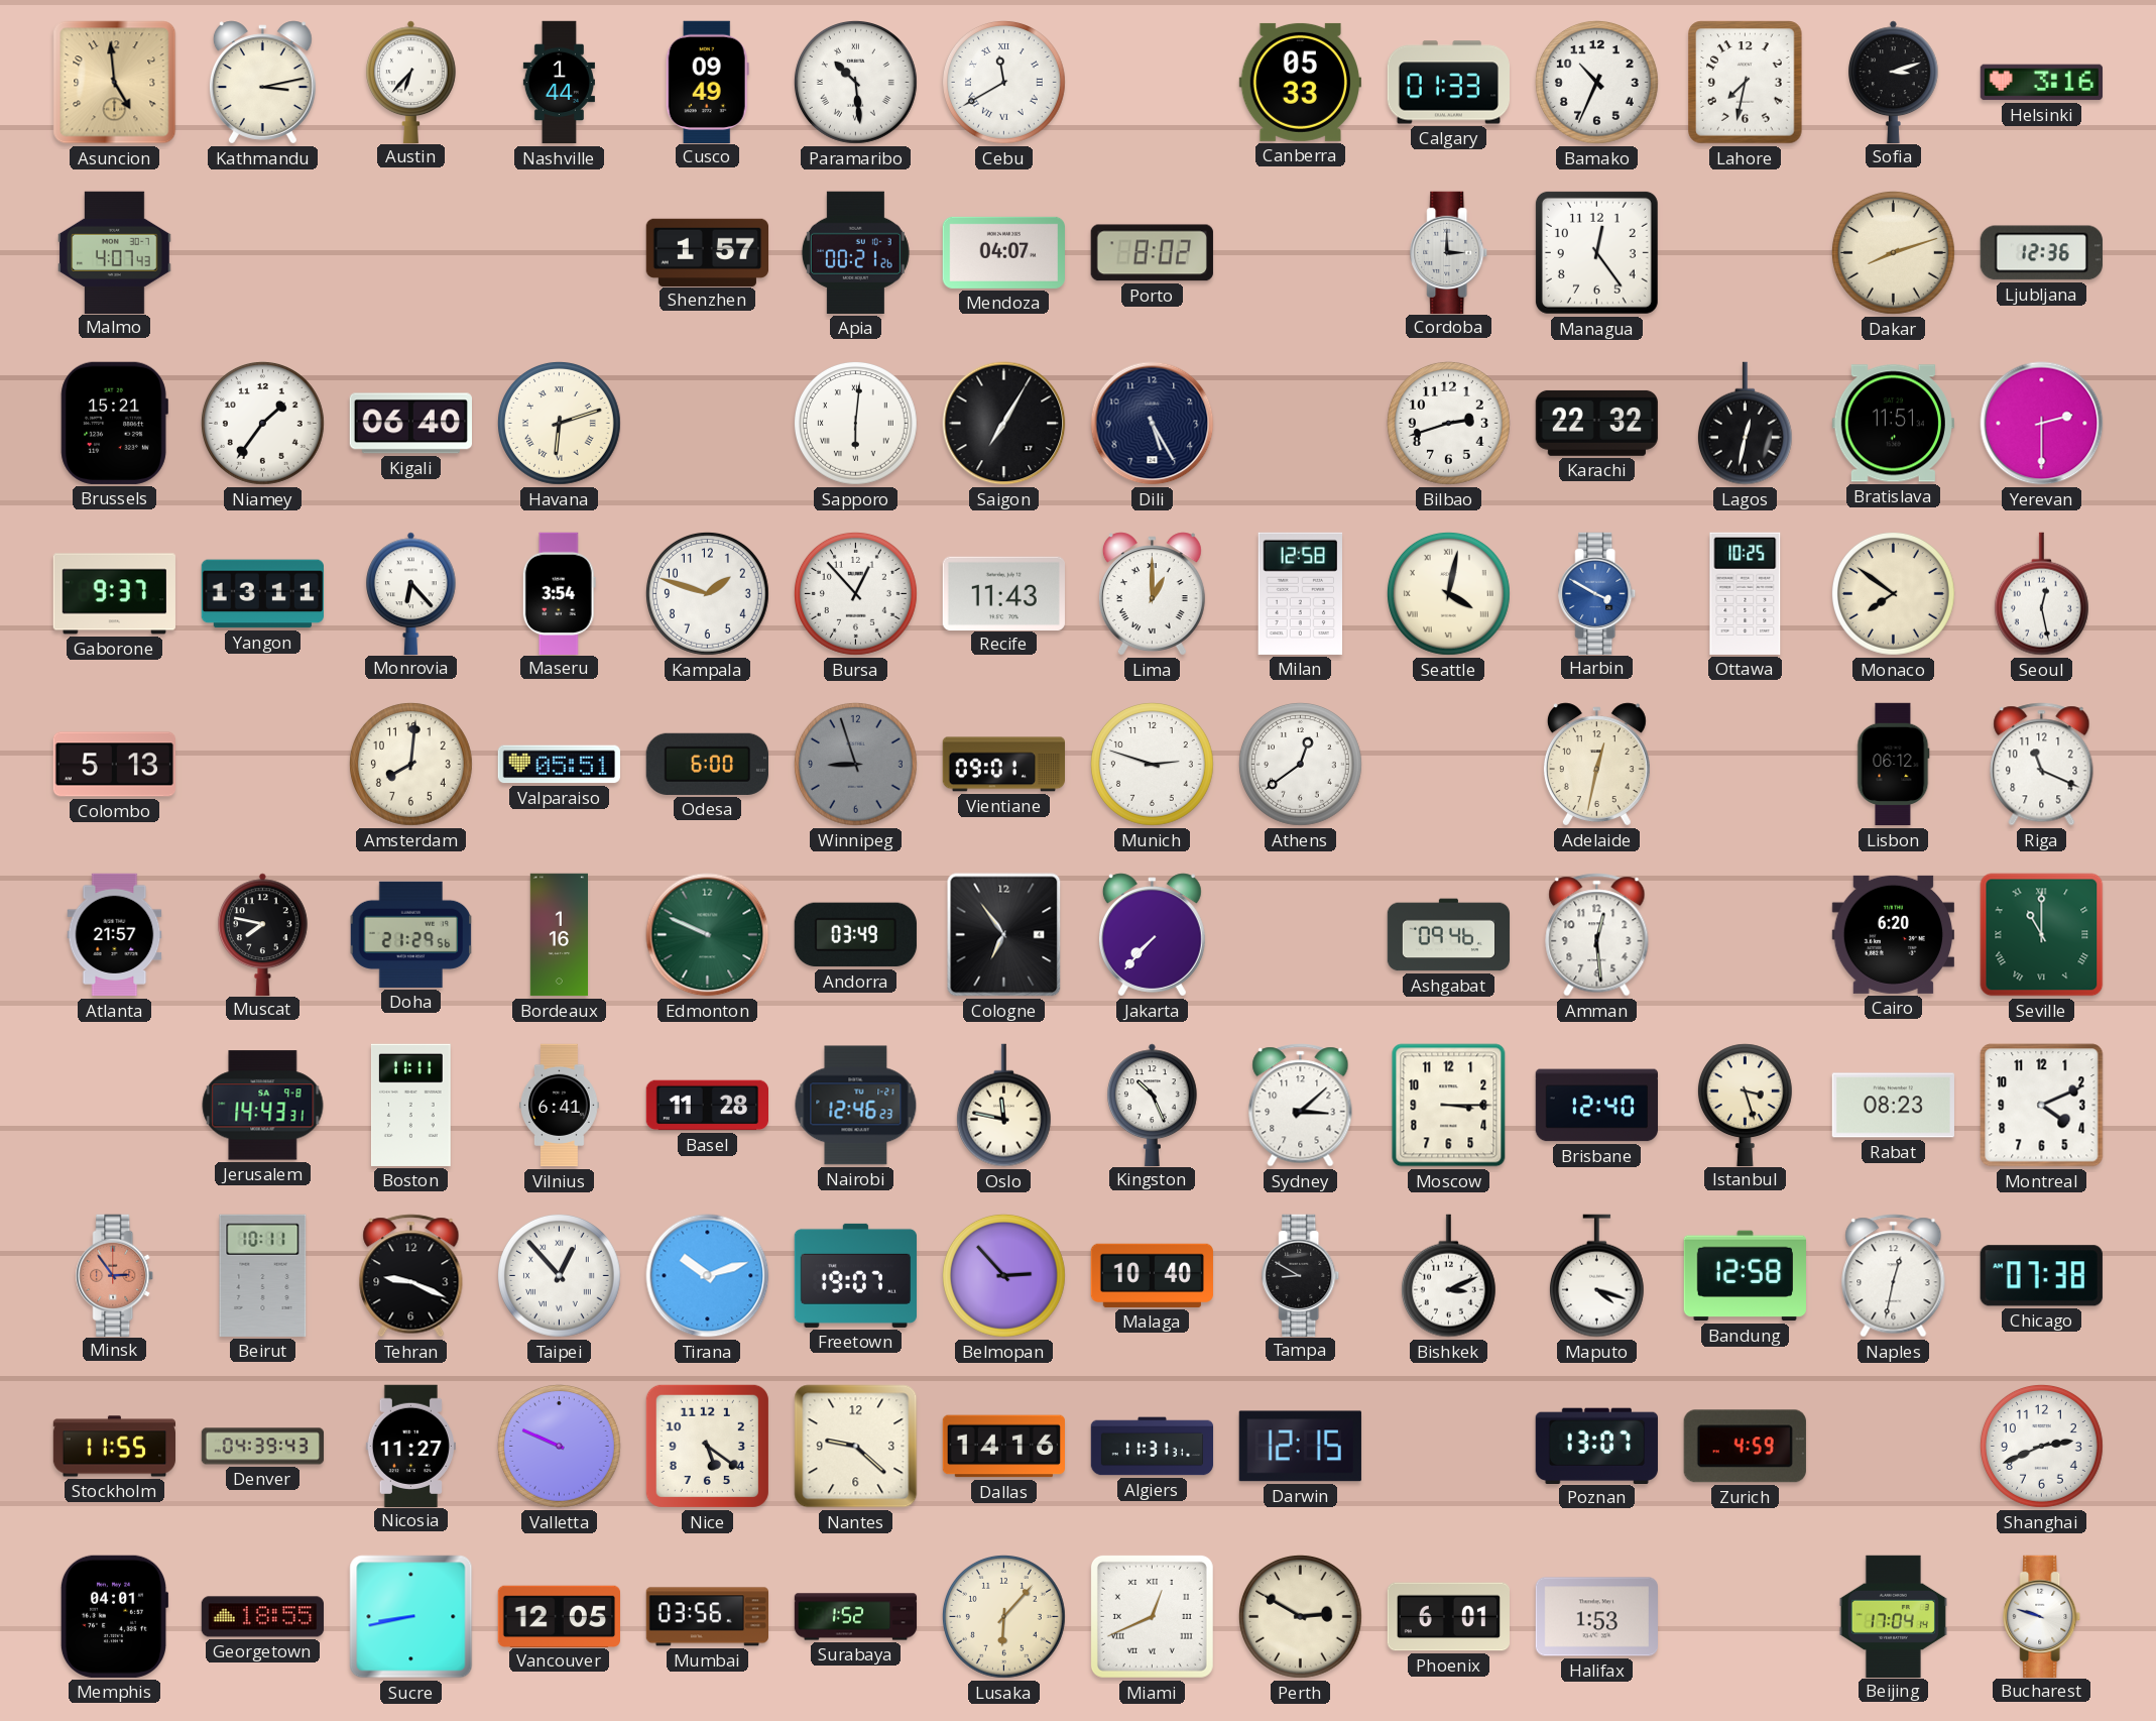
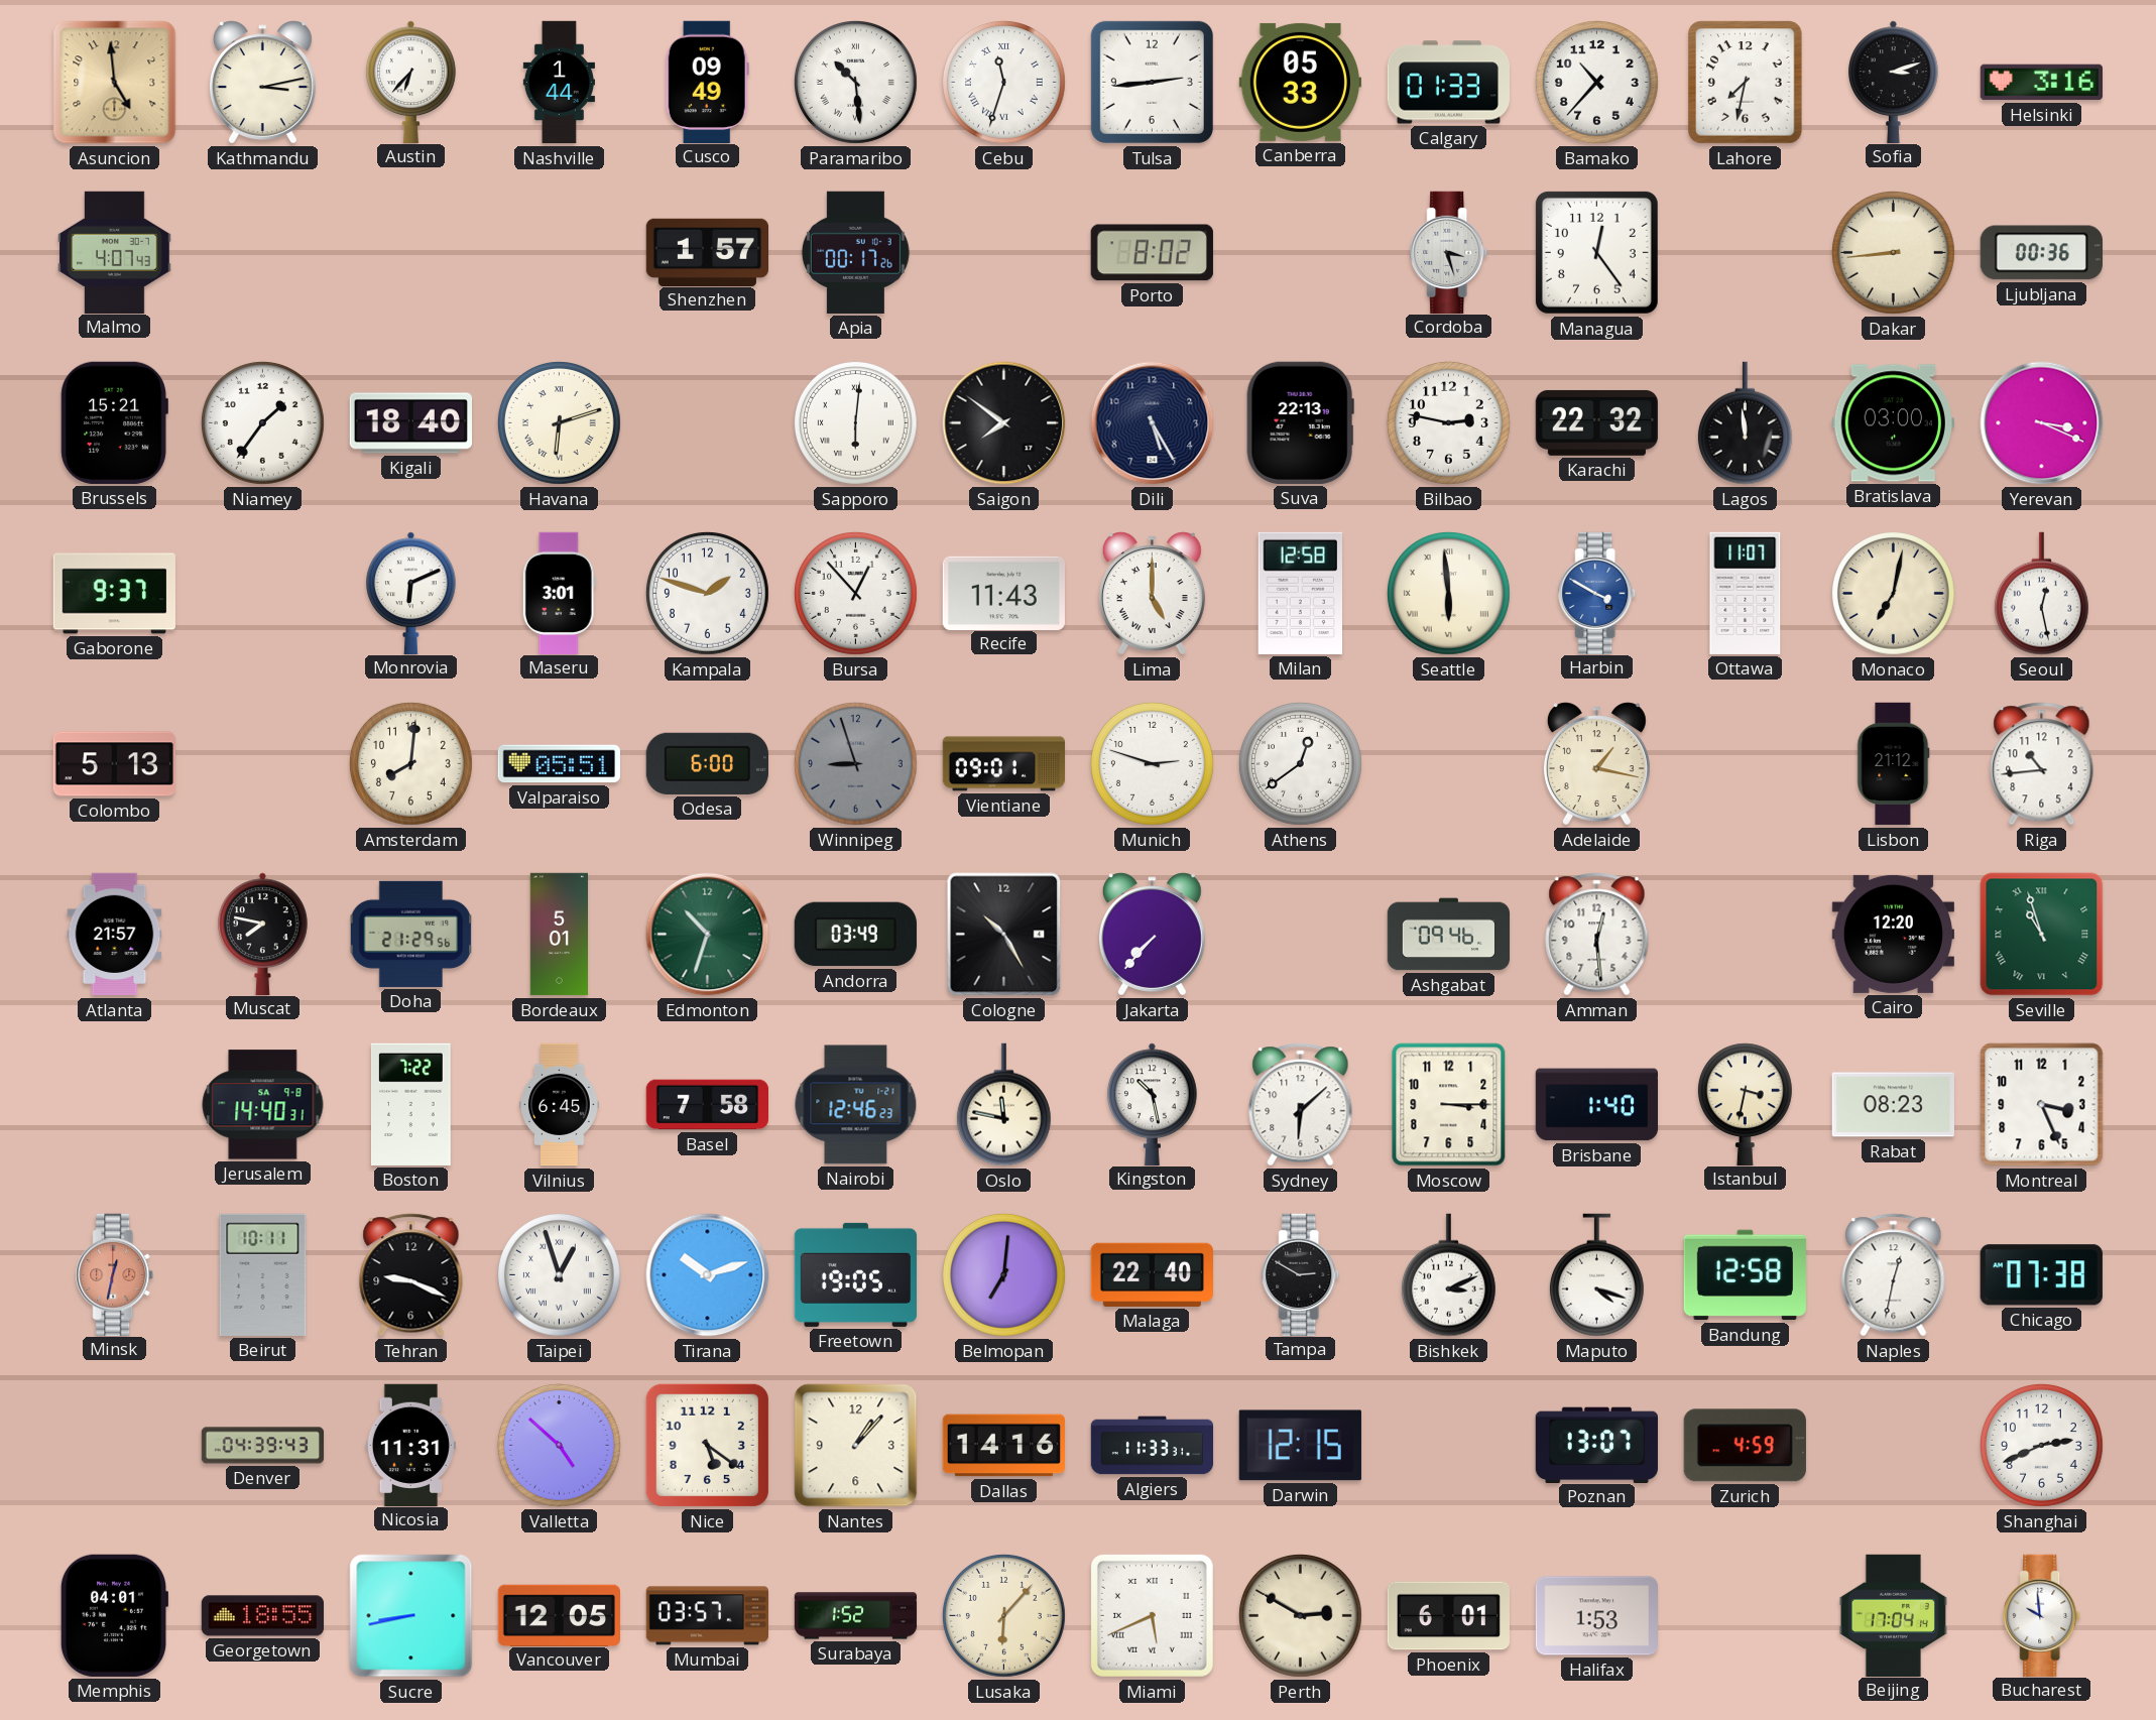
Cebu: 11:40 -> 11:33
Tulsa: none -> 2:44
Bamako: 10:34 -> 10:37
Apia: 00:21 -> 00:17
Mendoza: 04:07 -> none
Cordoba: 3:00 -> 3:27
Dakar: 8:12 -> 8:44
Ljubljana: 12:36 -> 00:36
Kigali: 06:40 -> 18:40
Saigon: 7:05 -> 7:51
Suva: none -> 22:13
Bilbao: 2:42 -> 2:47
Lagos: 12:32 -> 11:59
Bratislava: 11:51 -> 03:00
Yerevan: 2:30 -> 3:19
Yangon: 13:11 -> none
Monrovia: 6:23 -> 6:11
Maseru: 3:54 -> 3:01
Lima: 1:00 -> 5:00
Seattle: 4:02 -> 5:59
Ottawa: 10:25 -> 11:07
Monaco: 7:51 -> 7:02
Adelaide: 12:32 -> 1:17
Lisbon: 06:12 -> 21:12
Riga: 11:19 -> 10:44
Bordeaux: 1:16 -> 5:01
Edmonton: 9:49 -> 10:33
Cologne: 6:54 -> 10:25
Cairo: 6:20 -> 12:20
Seville: 11:00 -> 10:57
Jerusalem: 14:43 -> 14:40
Boston: 11:11 -> 7:22
Vilnius: 6:41 -> 6:45
Basel: 11:28 -> 7:58
Kingston: 10:26 -> 10:28
Sydney: 3:08 -> 6:08
Brisbane: 12:40 -> 1:40
Istanbul: 3:27 -> 3:32
Montreal: 4:11 -> 3:26
Minsk: 2:54 -> 12:32
Taipei: 12:53 -> 12:57
Freetown: 19:07 -> 19:05
Belmopan: 2:53 -> 7:01
Malaga: 10:40 -> 22:40
Tampa: 8:50 -> 2:50
Stockholm: 11:55 -> none
Nicosia: 11:27 -> 11:31
Valletta: 9:49 -> 4:52
Nantes: 9:22 -> 1:07
Algiers: 11:31 -> 11:33
Mumbai: 03:56 -> 03:57
Miami: 12:41 -> 5:41
Bucharest: 9:48 -> 9:59
